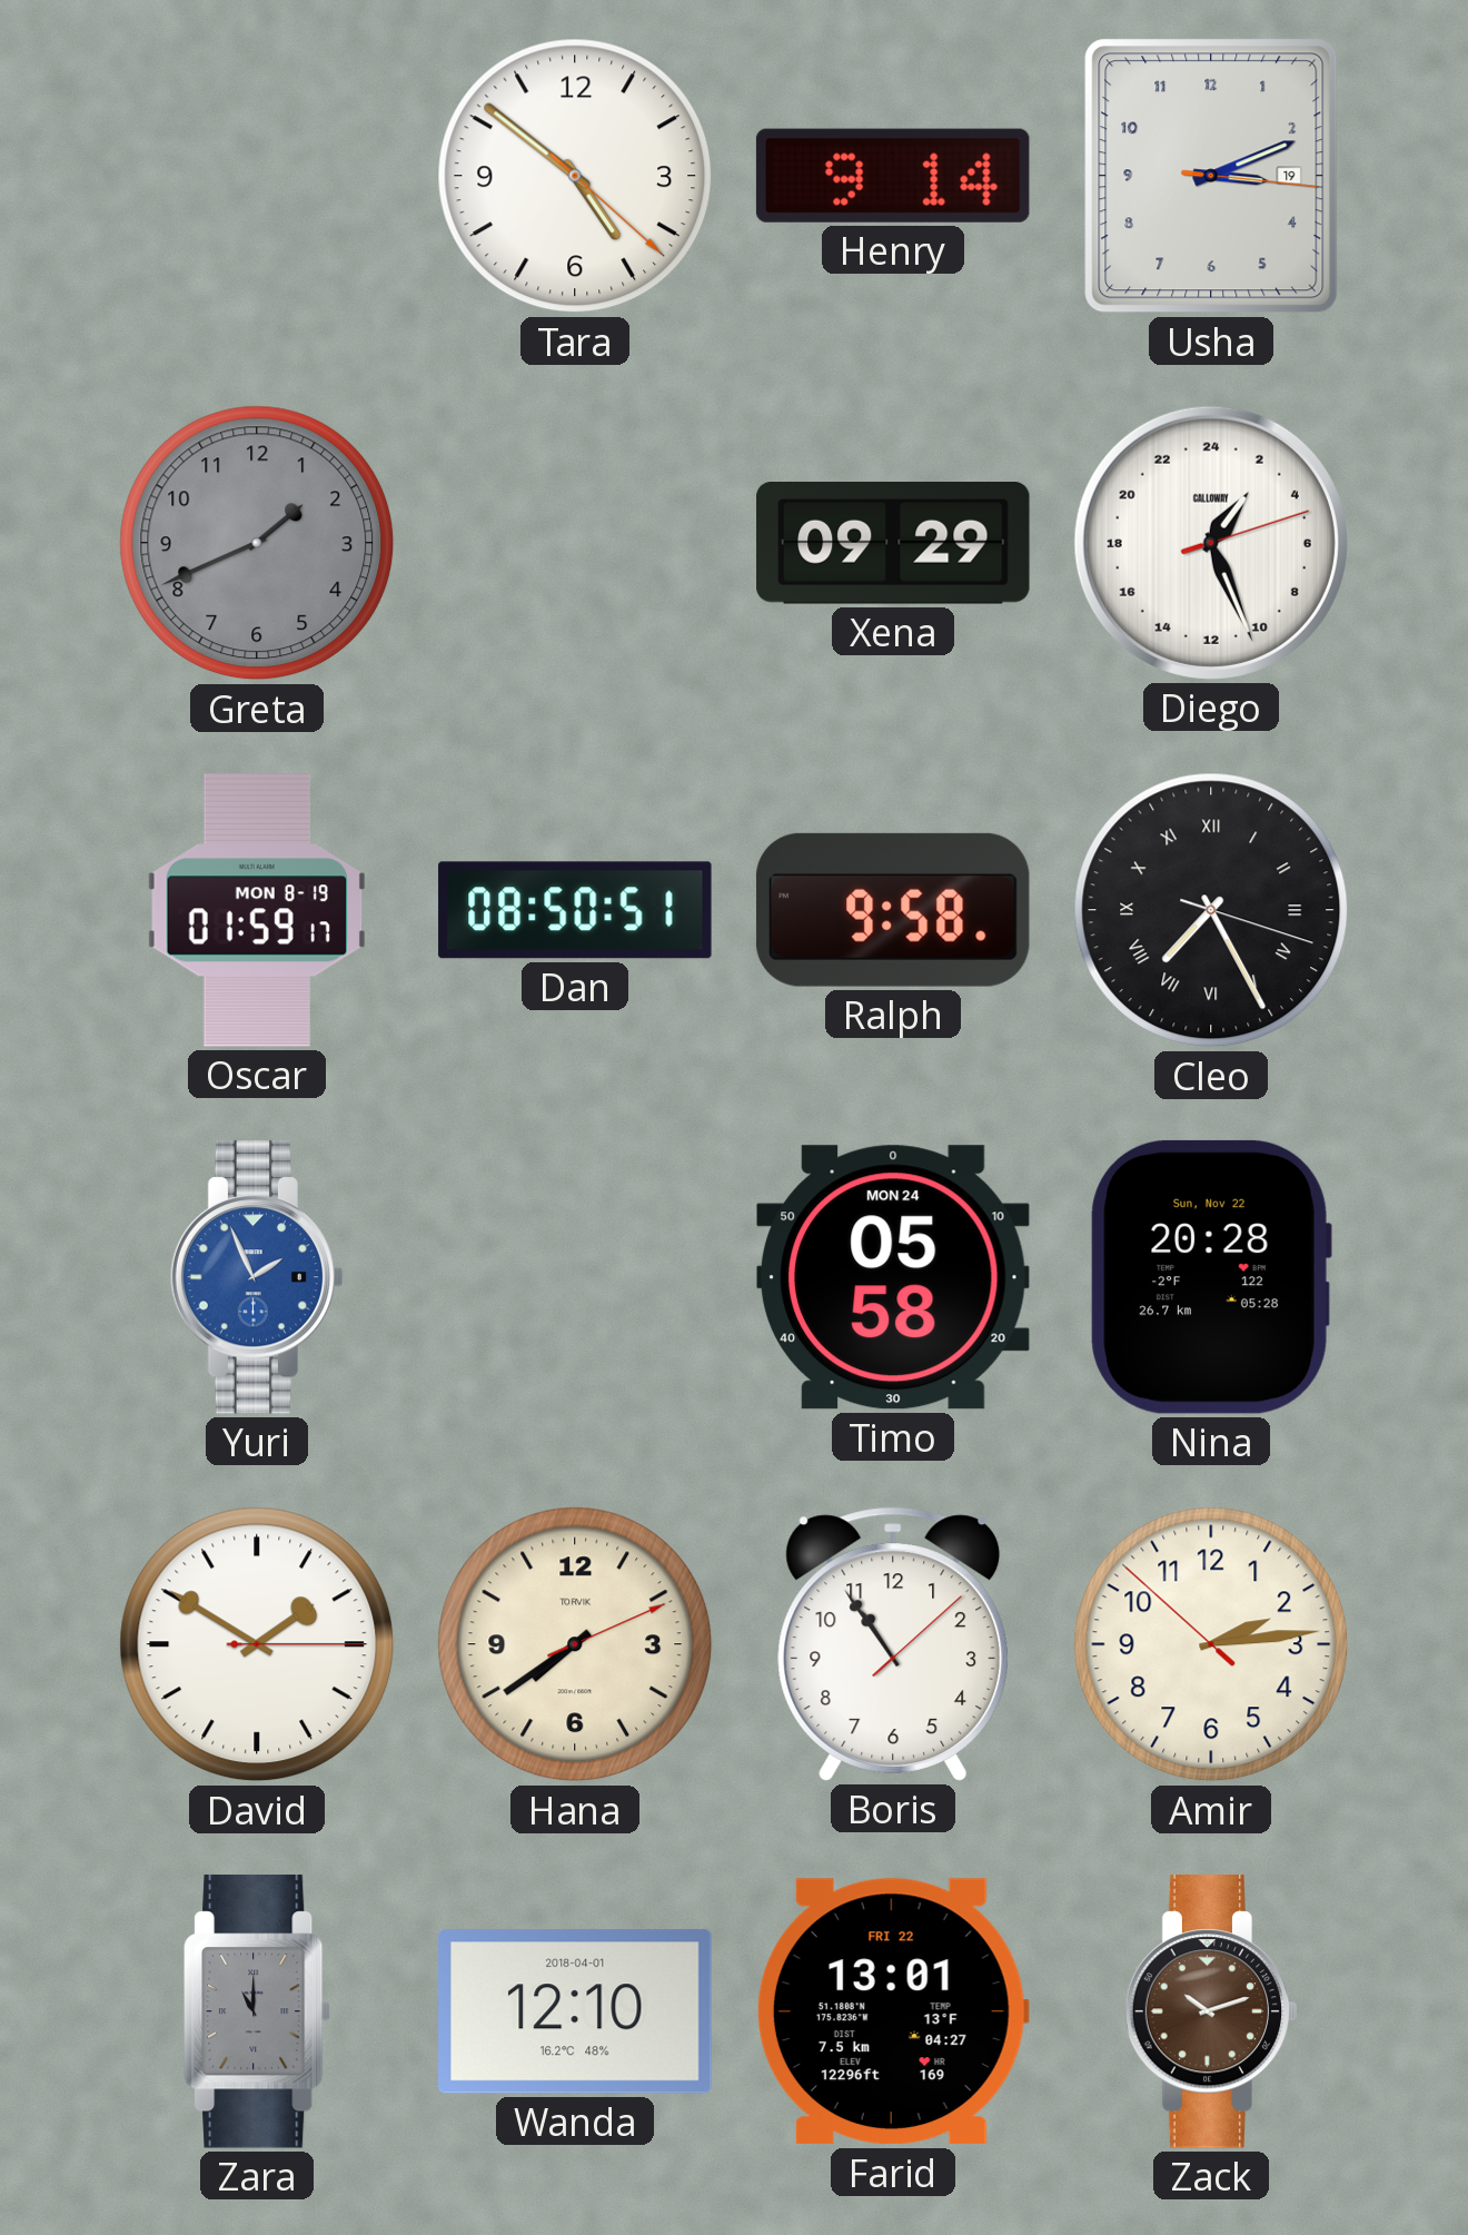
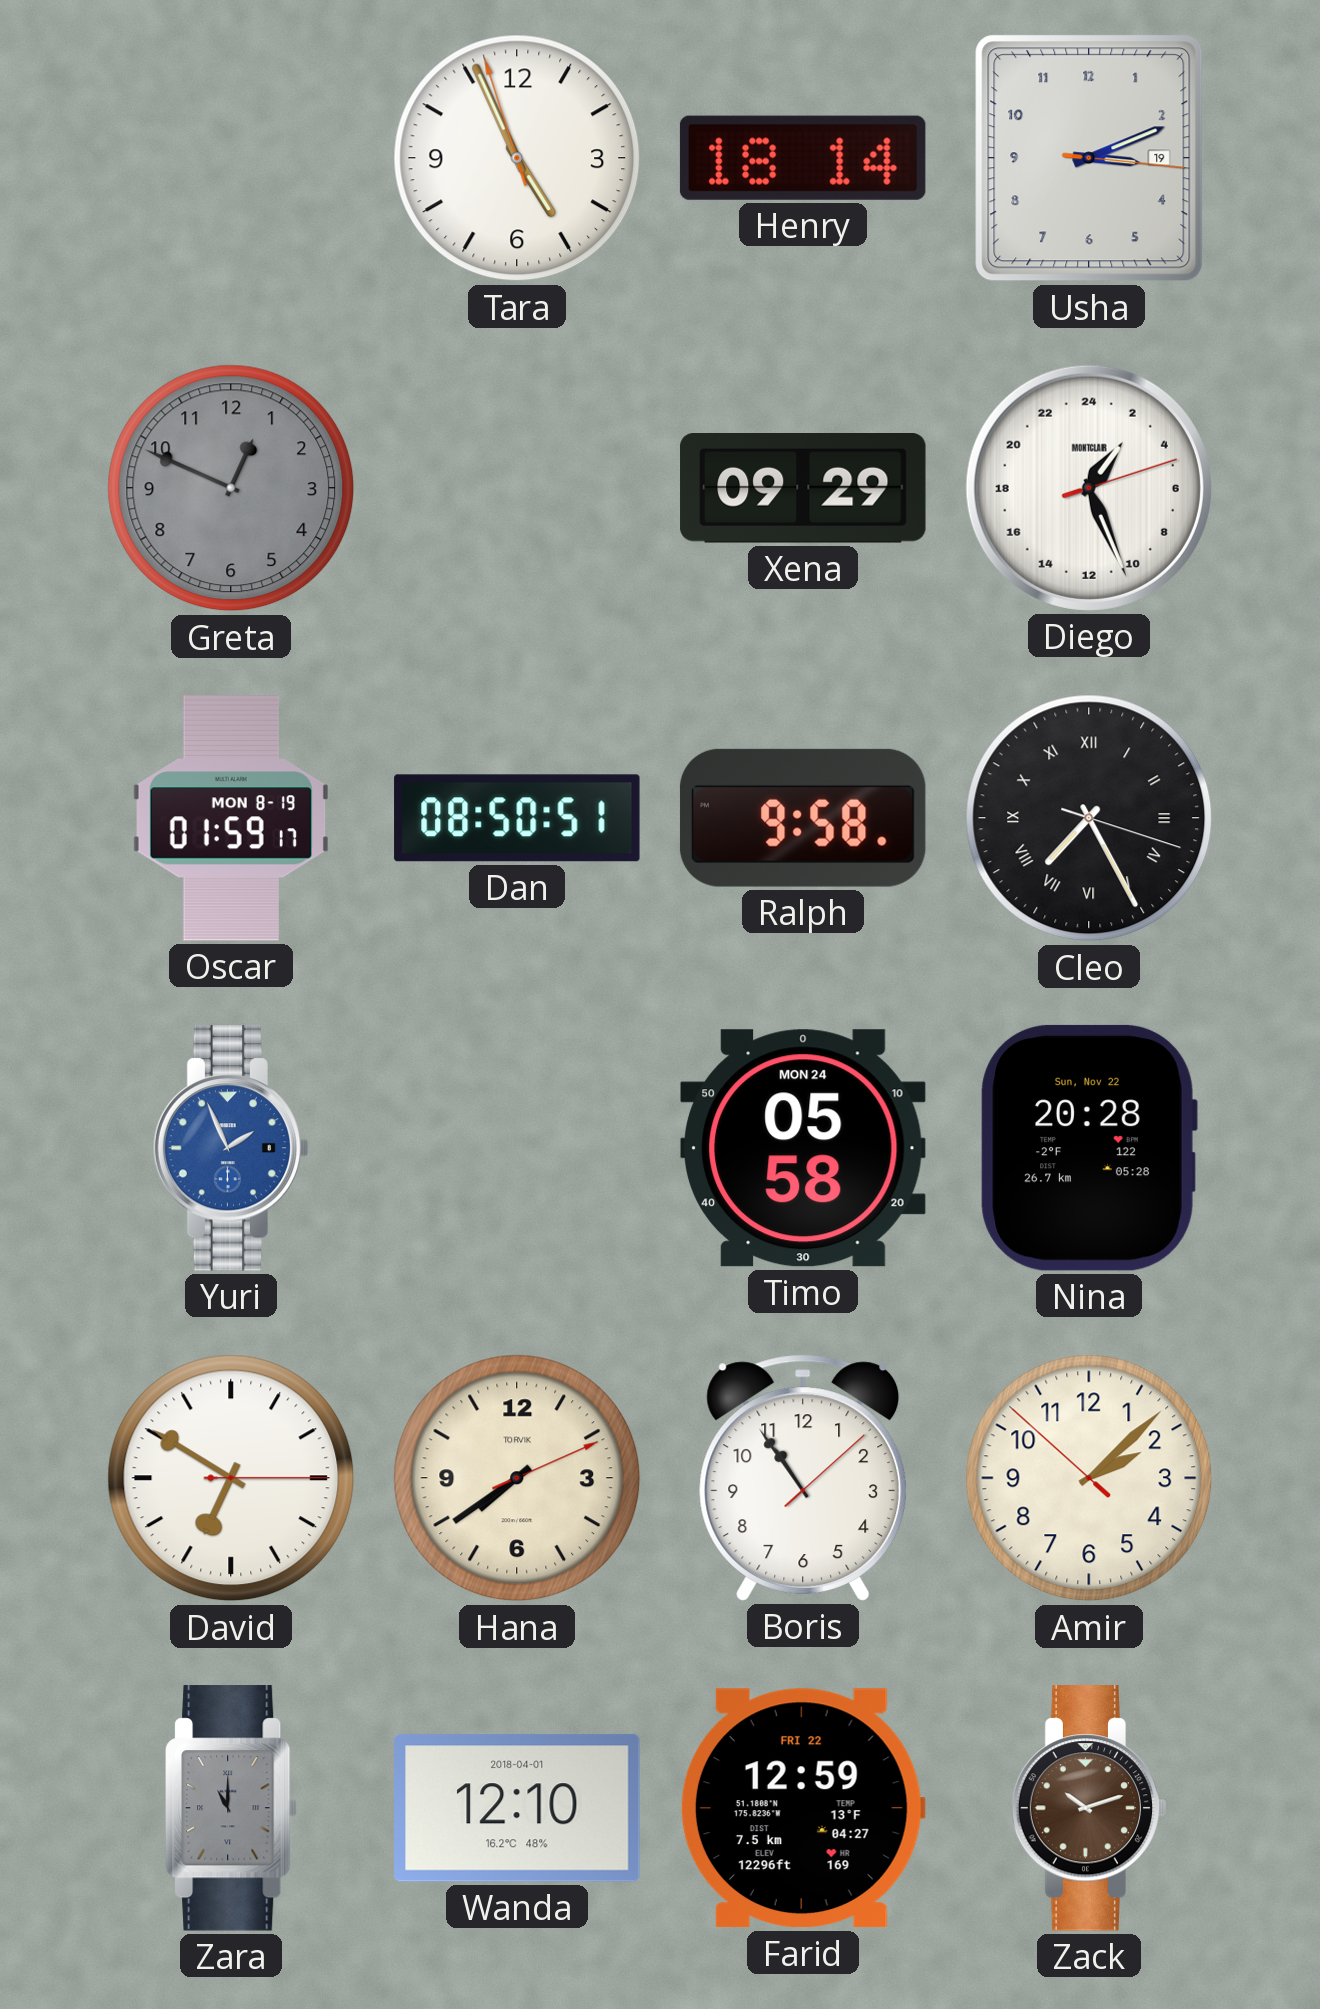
Tara: 4:51 -> 4:55
Henry: 9:14 -> 18:14
Greta: 1:41 -> 12:49
Diego brand: CALLOWAY -> MONTCLAIR
David: 1:50 -> 6:50
Amir: 2:13 -> 2:07
Farid: 13:01 -> 12:59
